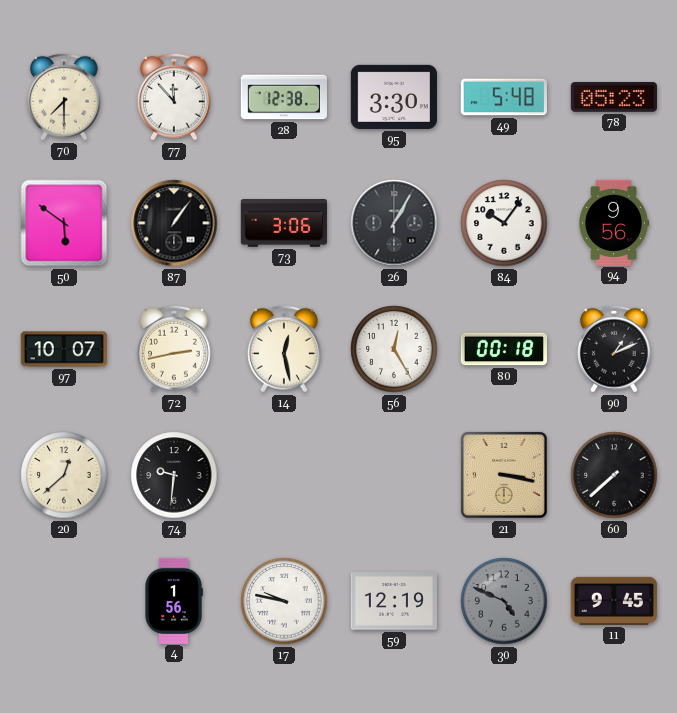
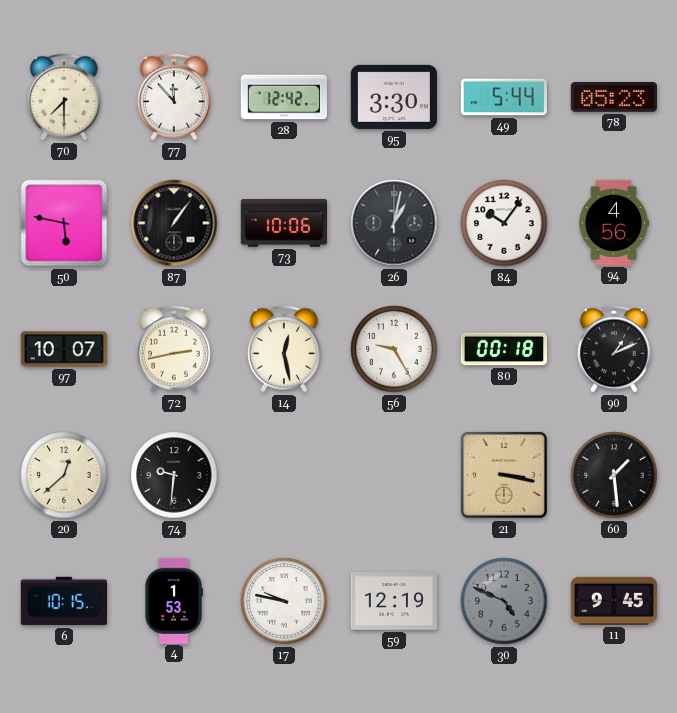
28: 12:38 -> 12:42
49: 5:48 -> 5:44
50: 5:51 -> 5:47
73: 3:06 -> 10:06
26: 1:05 -> 1:02
94: 9:56 -> 4:56
56: 12:25 -> 9:25
60: 7:38 -> 1:29
6: none -> 10:15
4: 1:56 -> 1:53
